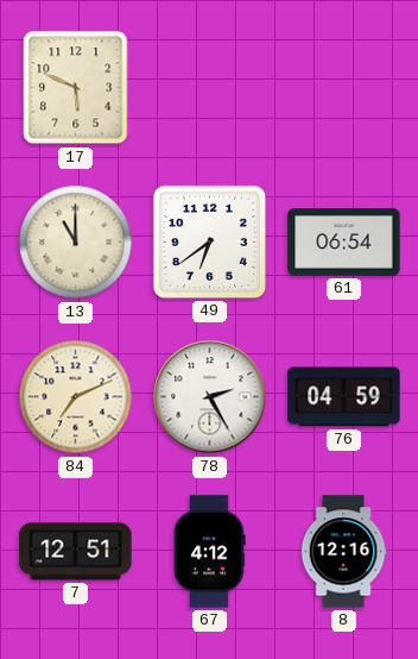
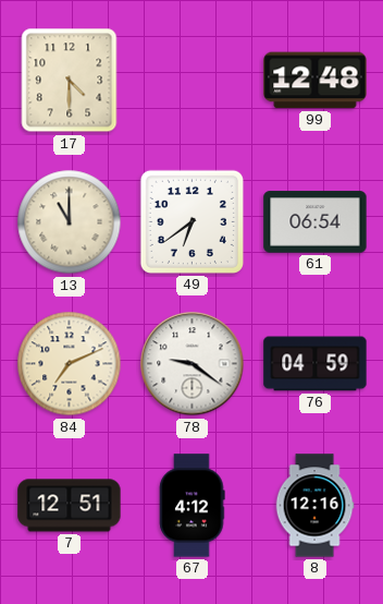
17: 5:49 -> 4:30
99: none -> 12:48
78: 2:25 -> 9:21
